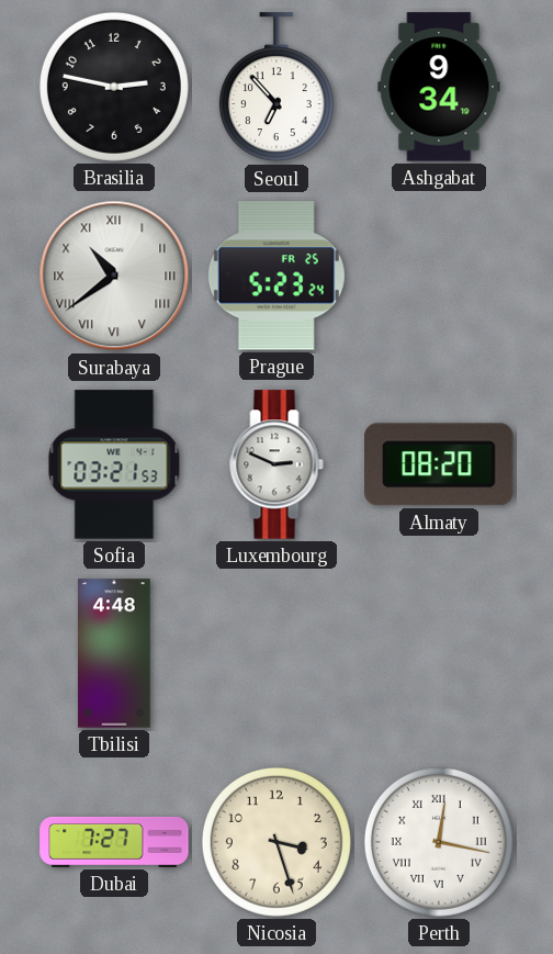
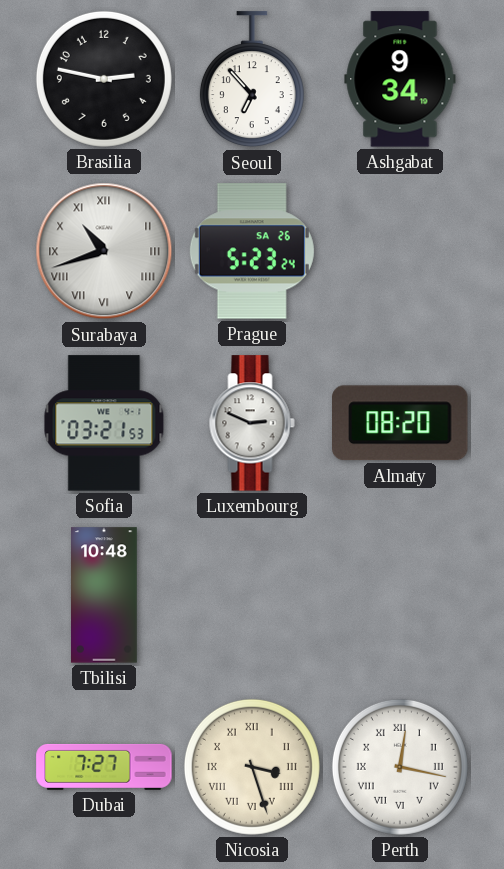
Surabaya: 10:39 -> 10:42
Prague date: FR 25 -> SA 26
Tbilisi: 4:48 -> 10:48
Nicosia numerals: Arabic -> Roman
